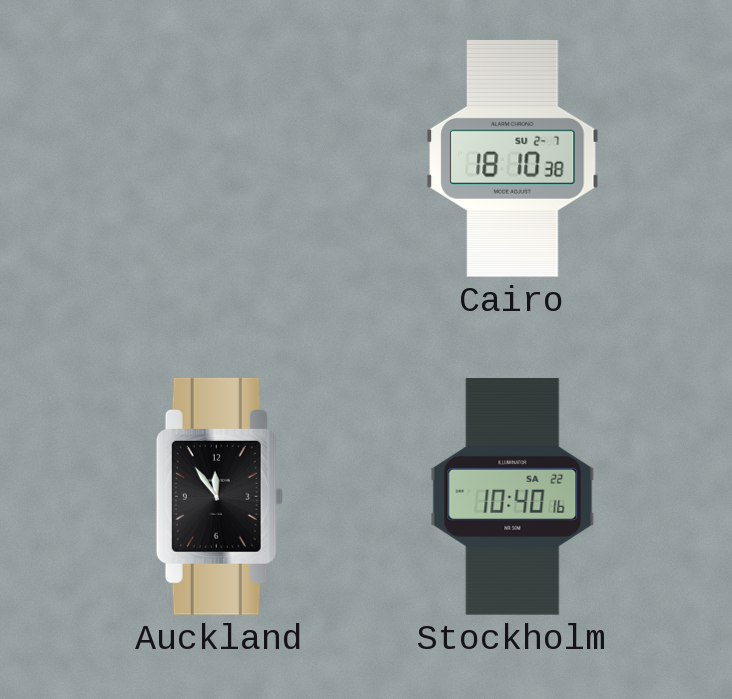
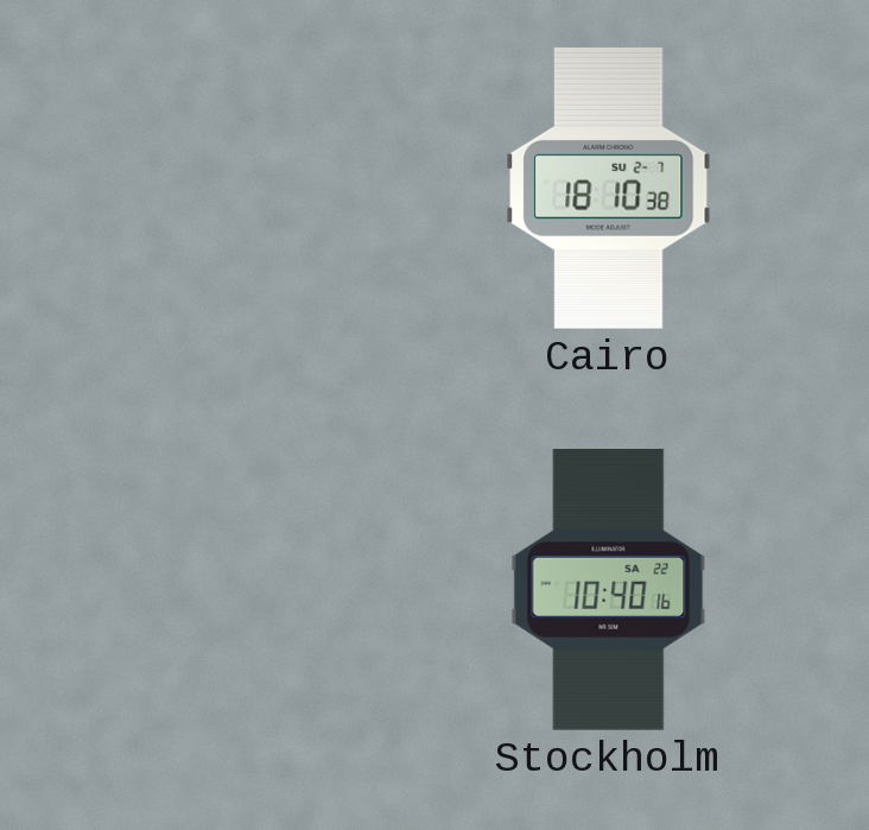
Auckland: 11:54 -> none
